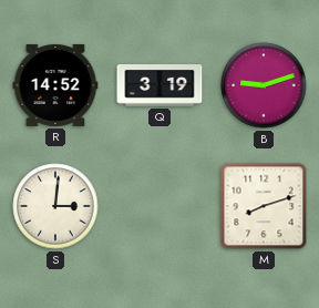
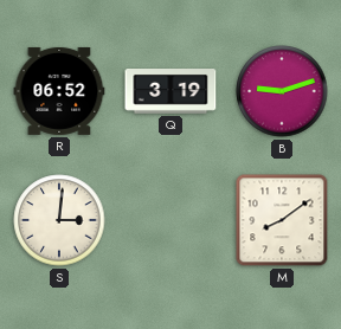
R: 14:52 -> 06:52
M: 8:12 -> 8:09
